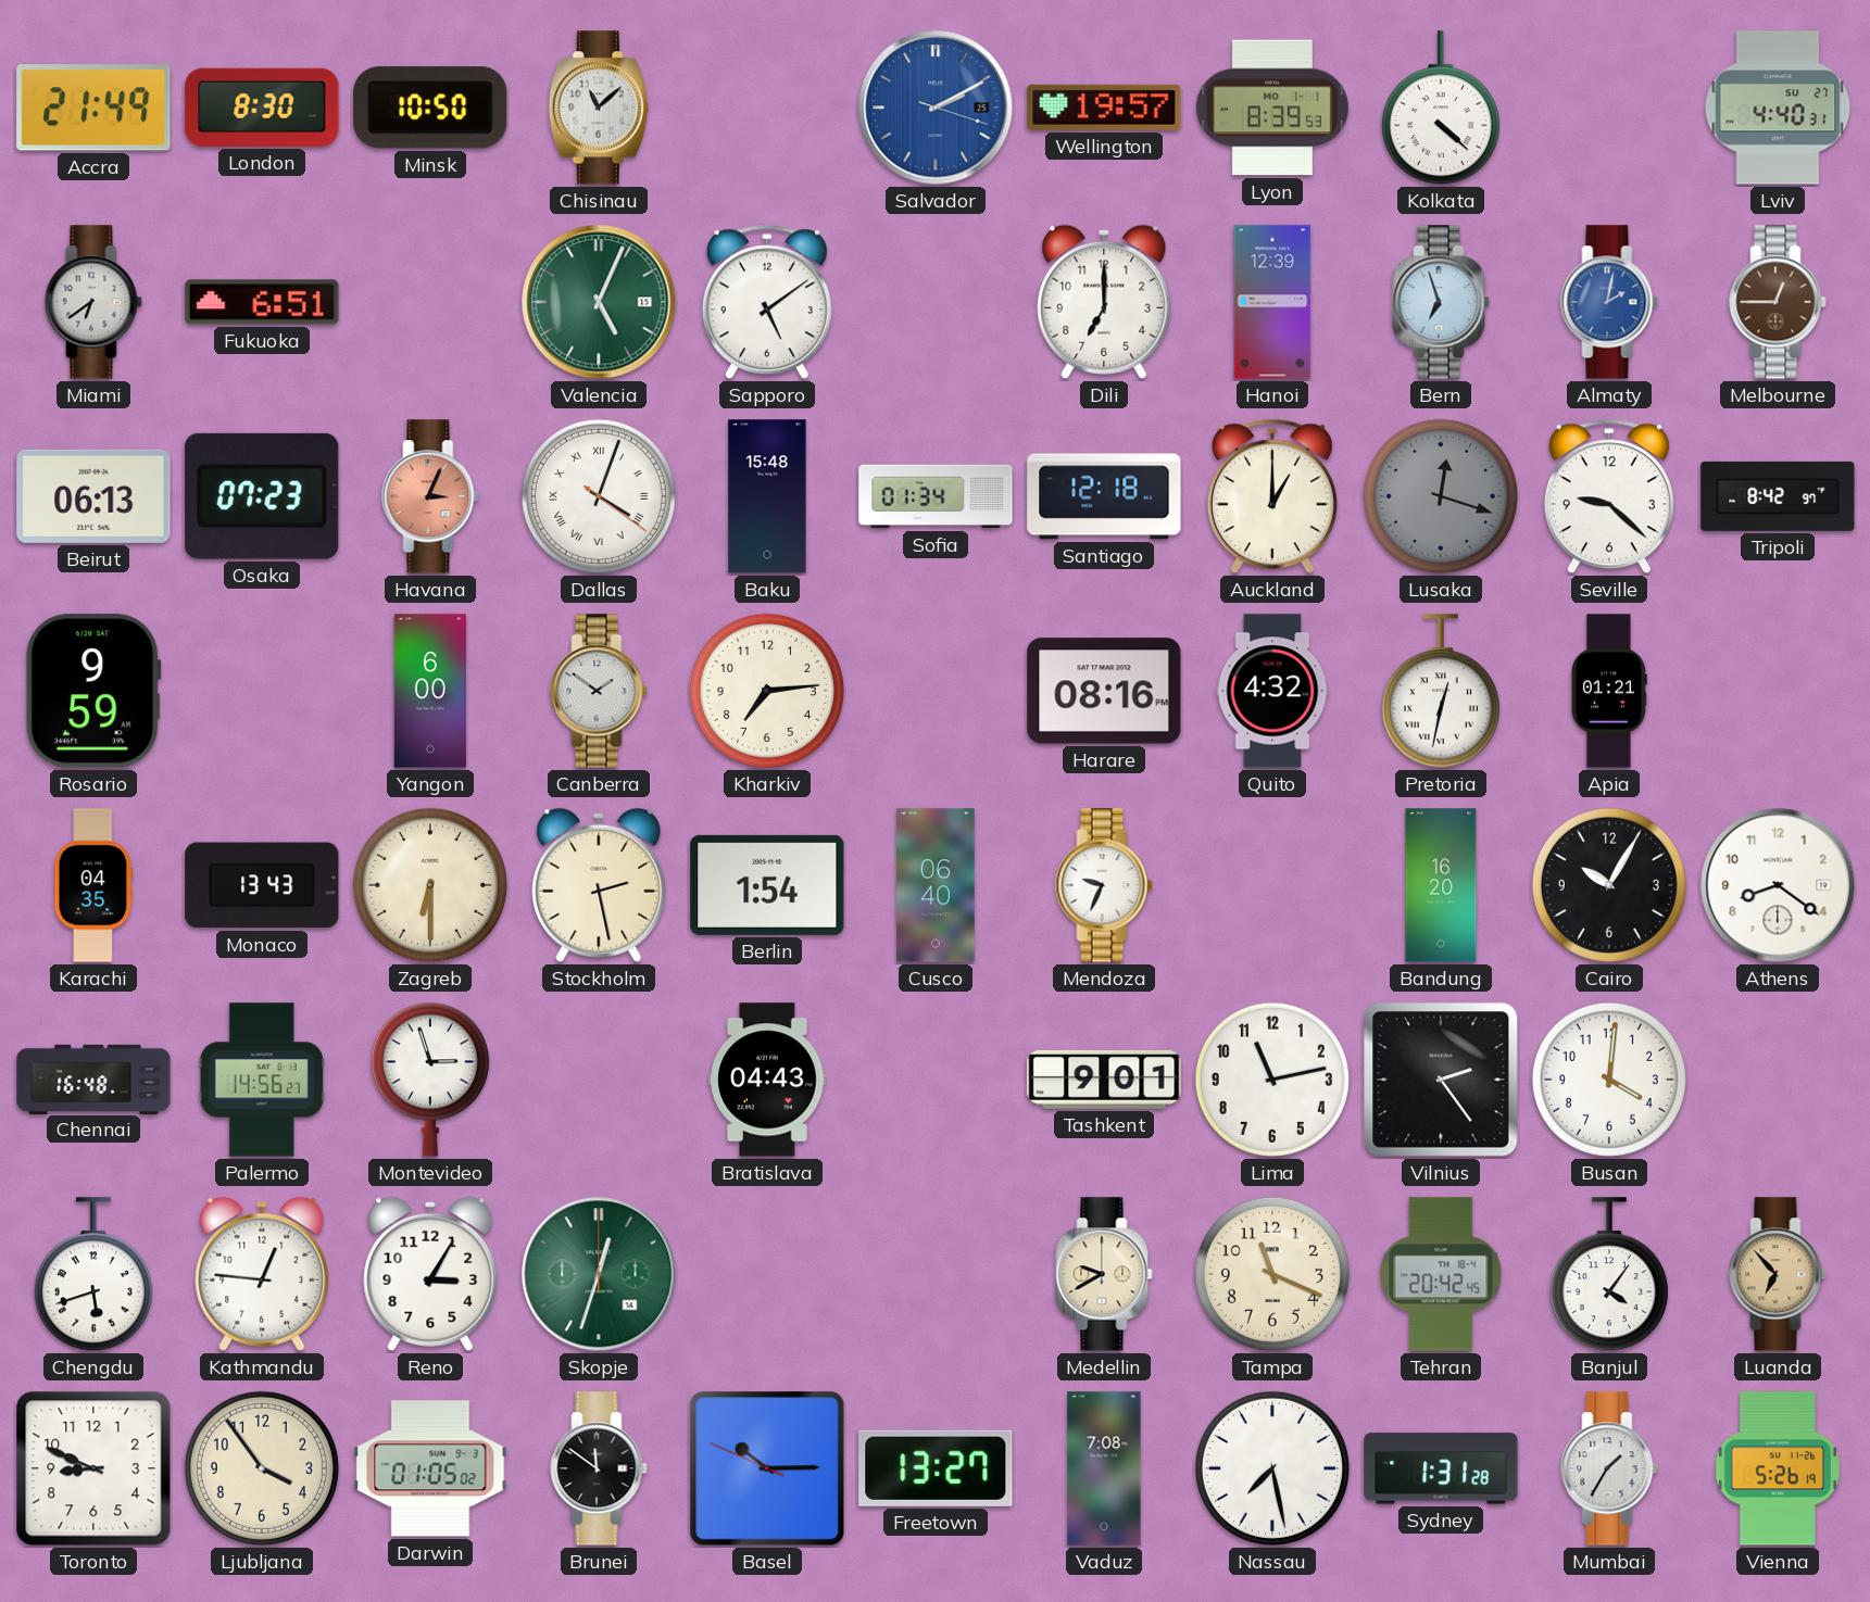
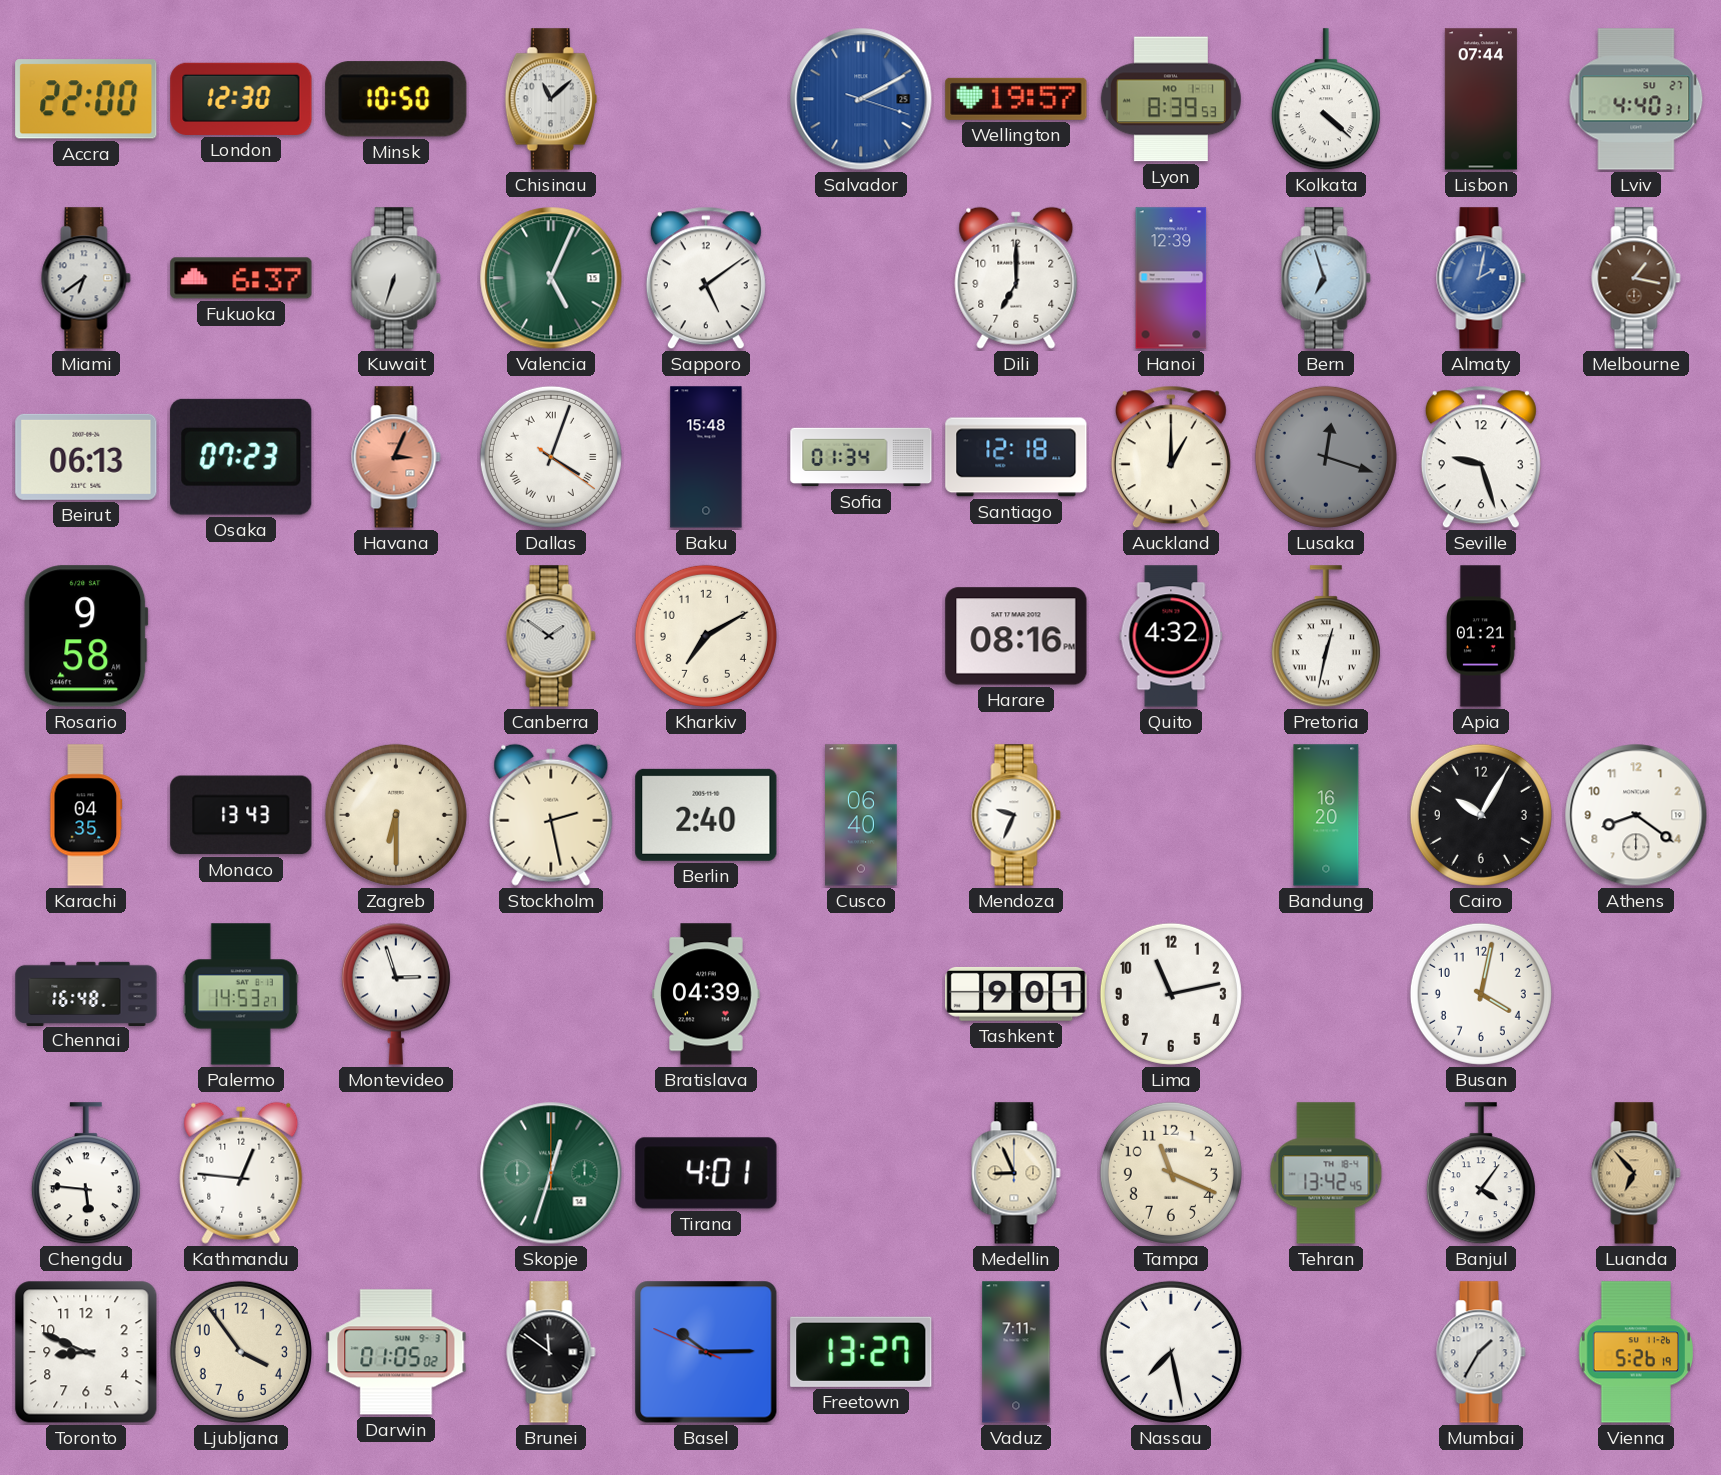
Accra: 21:49 -> 22:00
London: 8:30 -> 12:30
Lisbon: none -> 07:44
Fukuoka: 6:51 -> 6:37
Kuwait: none -> 6:33
Melbourne: 12:45 -> 1:17
Seville: 9:22 -> 9:27
Tripoli: 8:42 -> none
Rosario: 9:59 -> 9:58
Yangon: 6:00 -> none
Kharkiv: 7:14 -> 7:10
Berlin: 1:54 -> 2:40
Palermo: 14:56 -> 14:53
Bratislava: 04:43 -> 04:39
Vilnius: 2:24 -> none
Busan: 4:01 -> 4:02
Chengdu: 5:42 -> 5:46
Reno: 3:05 -> none
Tirana: none -> 4:01
Medellin: 9:40 -> 8:56
Tehran: 20:42 -> 13:42
Vaduz: 7:08 -> 7:11
Sydney: 1:31 -> none
